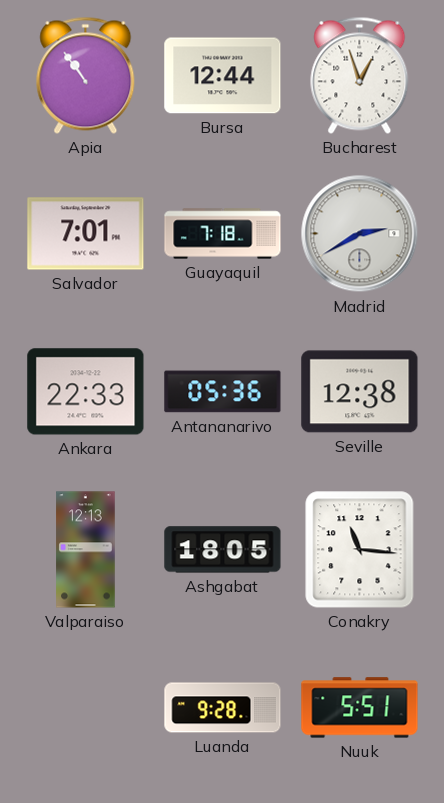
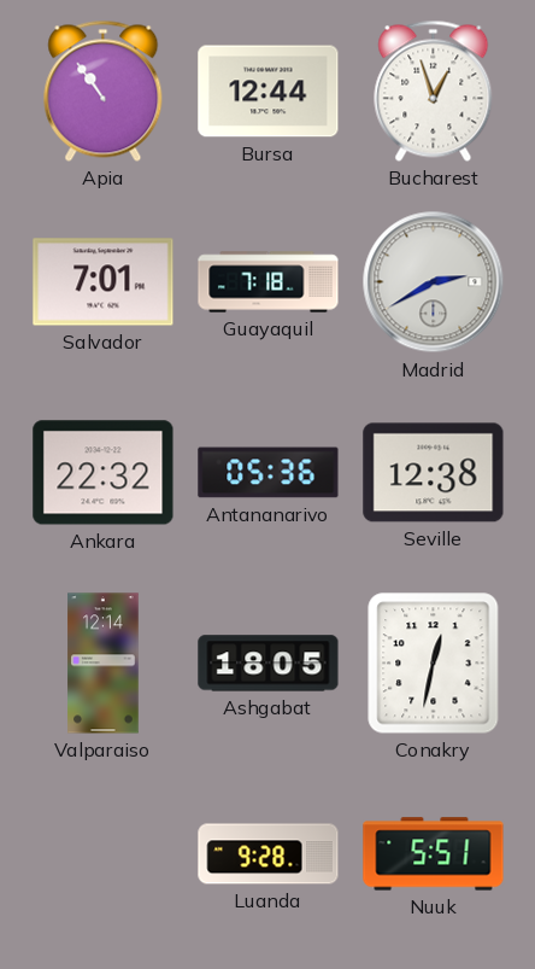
Ankara: 22:33 -> 22:32
Valparaiso: 12:13 -> 12:14
Conakry: 11:16 -> 12:32
